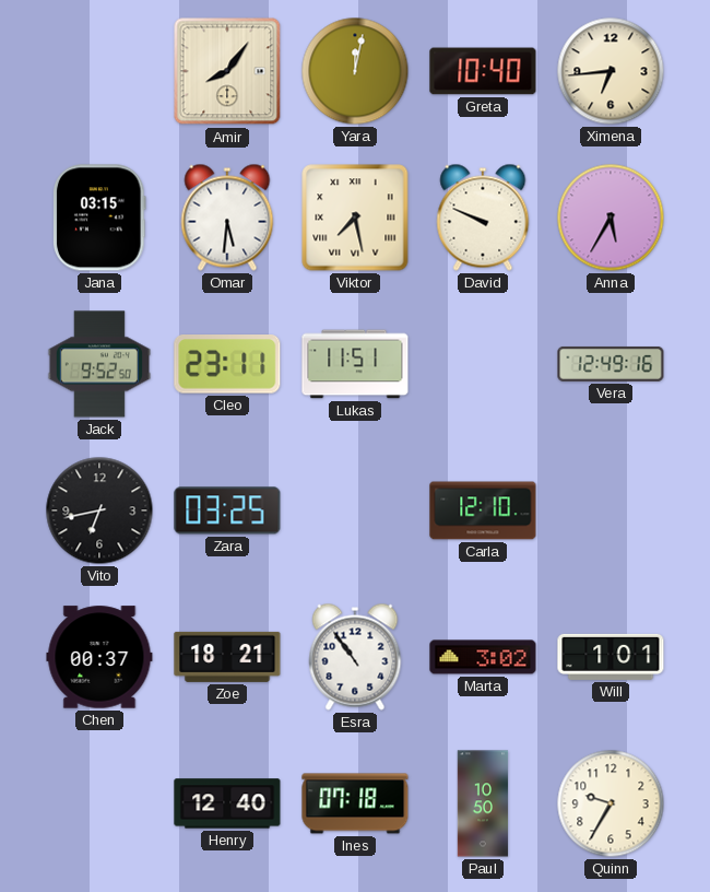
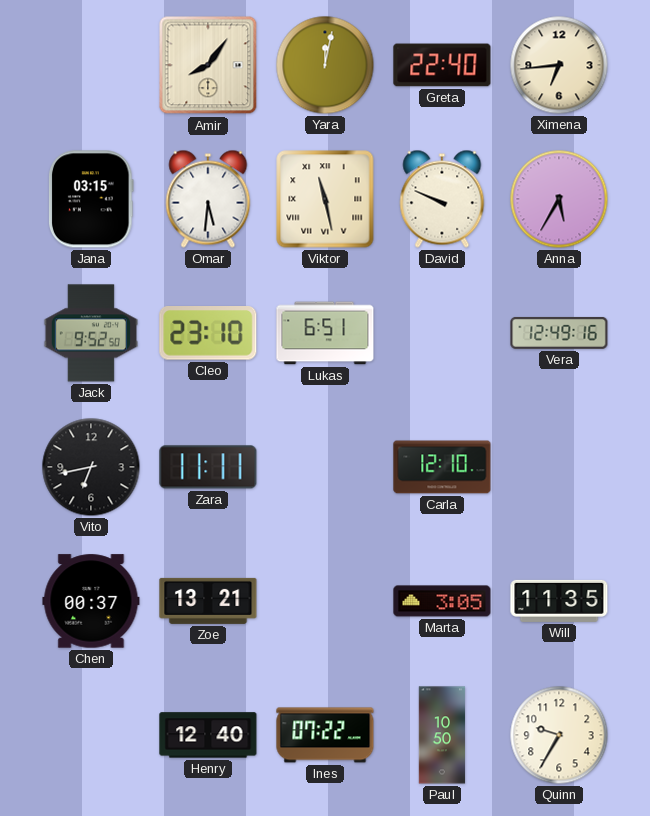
Greta: 10:40 -> 22:40
Viktor: 7:28 -> 11:28
Cleo: 23:11 -> 23:10
Lukas: 11:51 -> 6:51
Zara: 03:25 -> 11:11
Zoe: 18:21 -> 13:21
Esra: 10:54 -> none
Marta: 3:02 -> 3:05
Will: 1:01 -> 11:35
Ines: 07:18 -> 07:22
